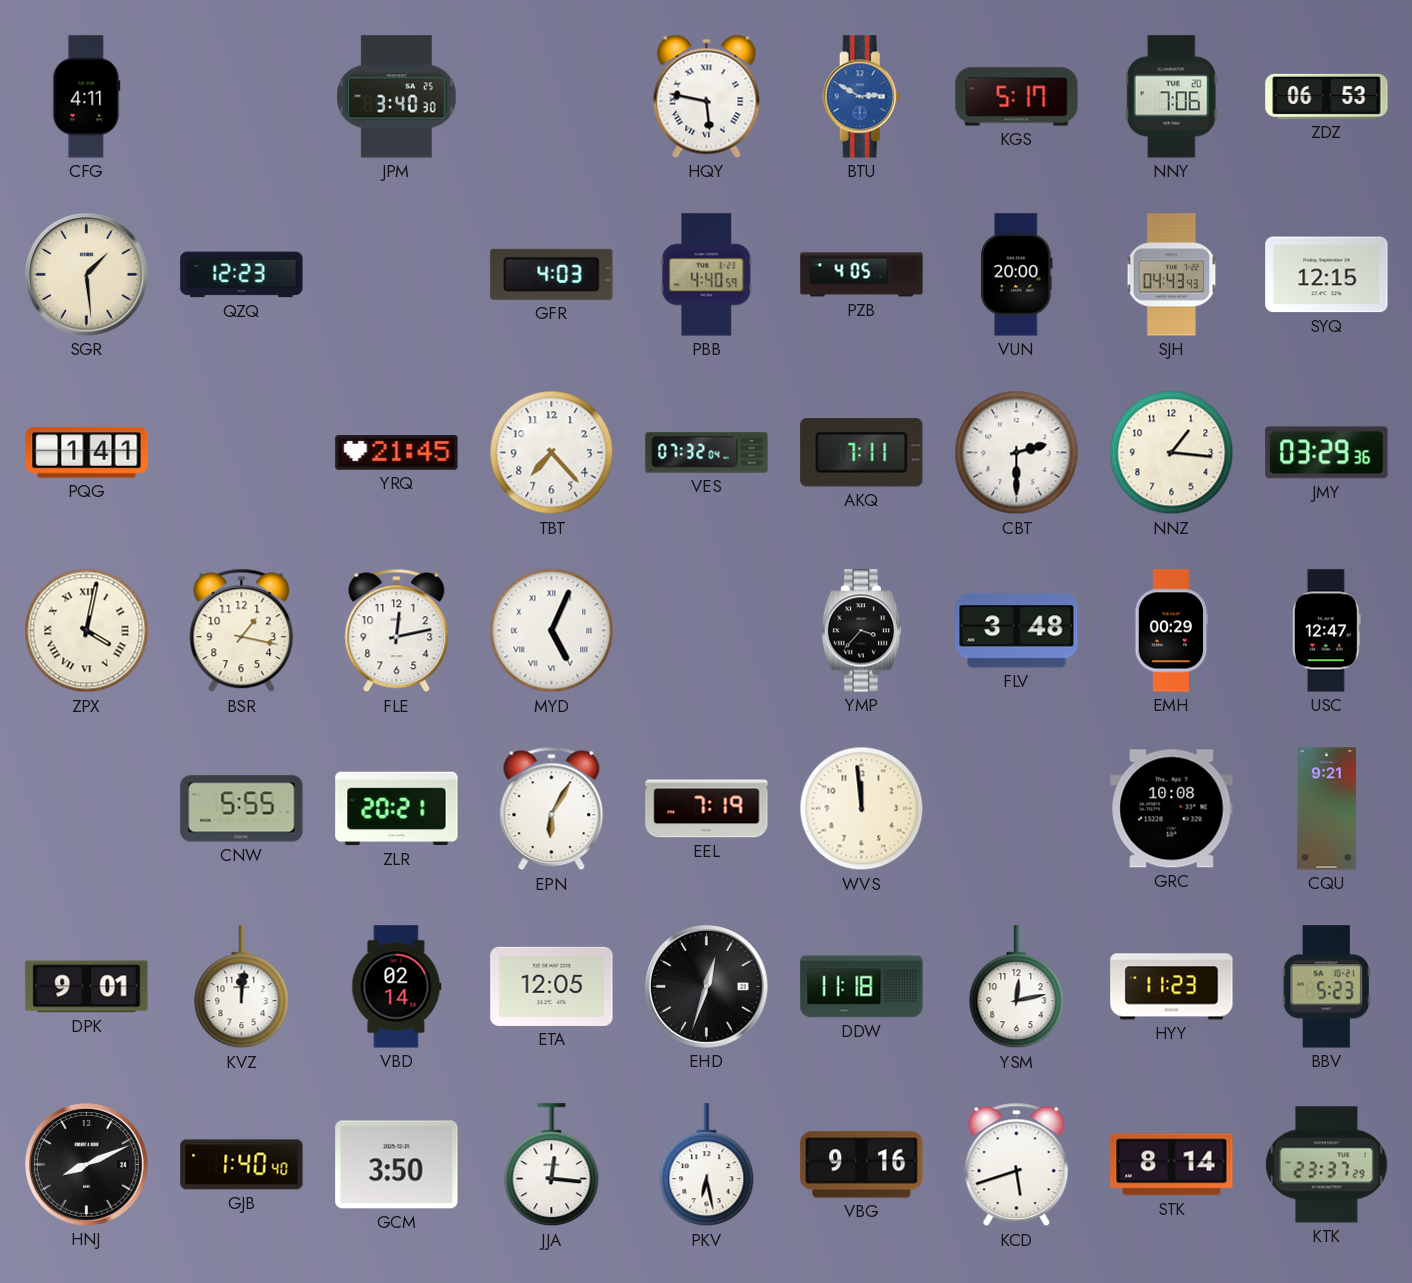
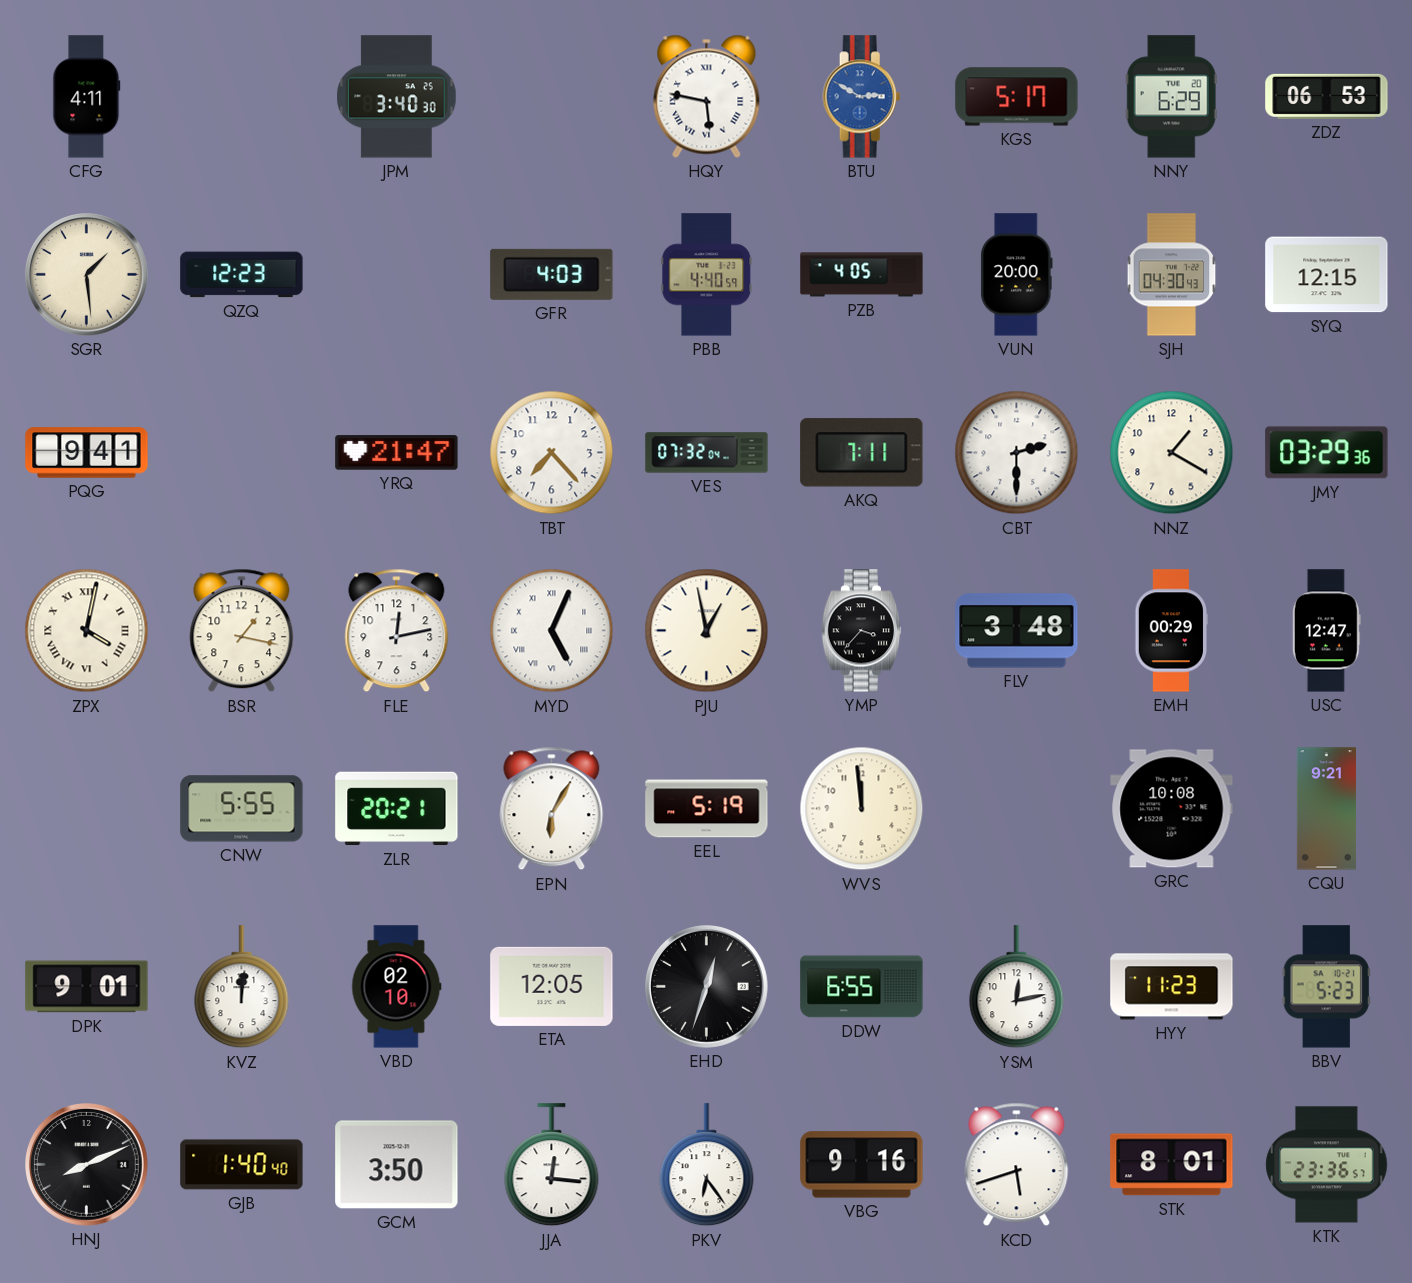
NNY: 7:06 -> 6:29
SJH: 04:43 -> 04:30
PQG: 1:41 -> 9:41
YRQ: 21:45 -> 21:47
NNZ: 1:16 -> 1:20
PJU: none -> 12:58
EEL: 7:19 -> 5:19
VBD: 02:14 -> 02:10
DDW: 11:18 -> 6:55
PKV: 6:28 -> 6:24
STK: 8:14 -> 8:01
KTK: 23:37 -> 23:36
